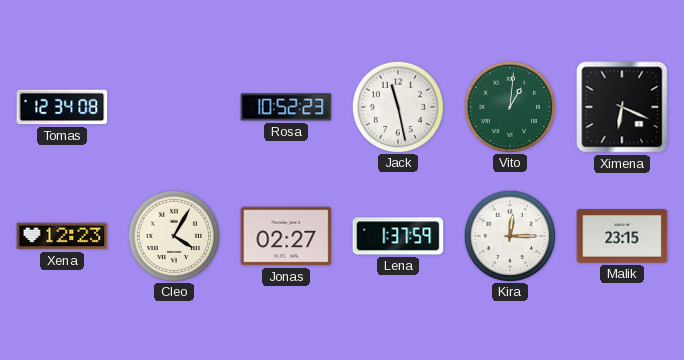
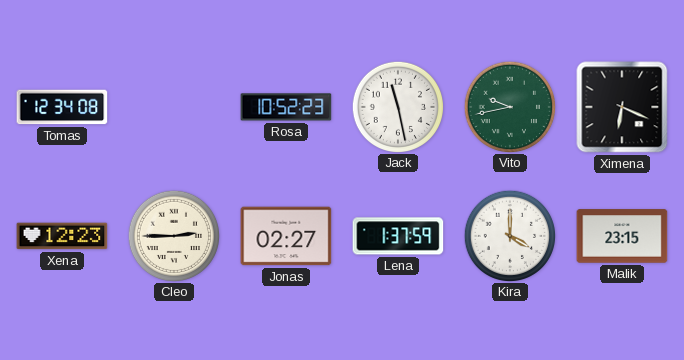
Vito: 1:01 -> 9:43
Cleo: 4:05 -> 2:45
Kira: 12:15 -> 4:00
